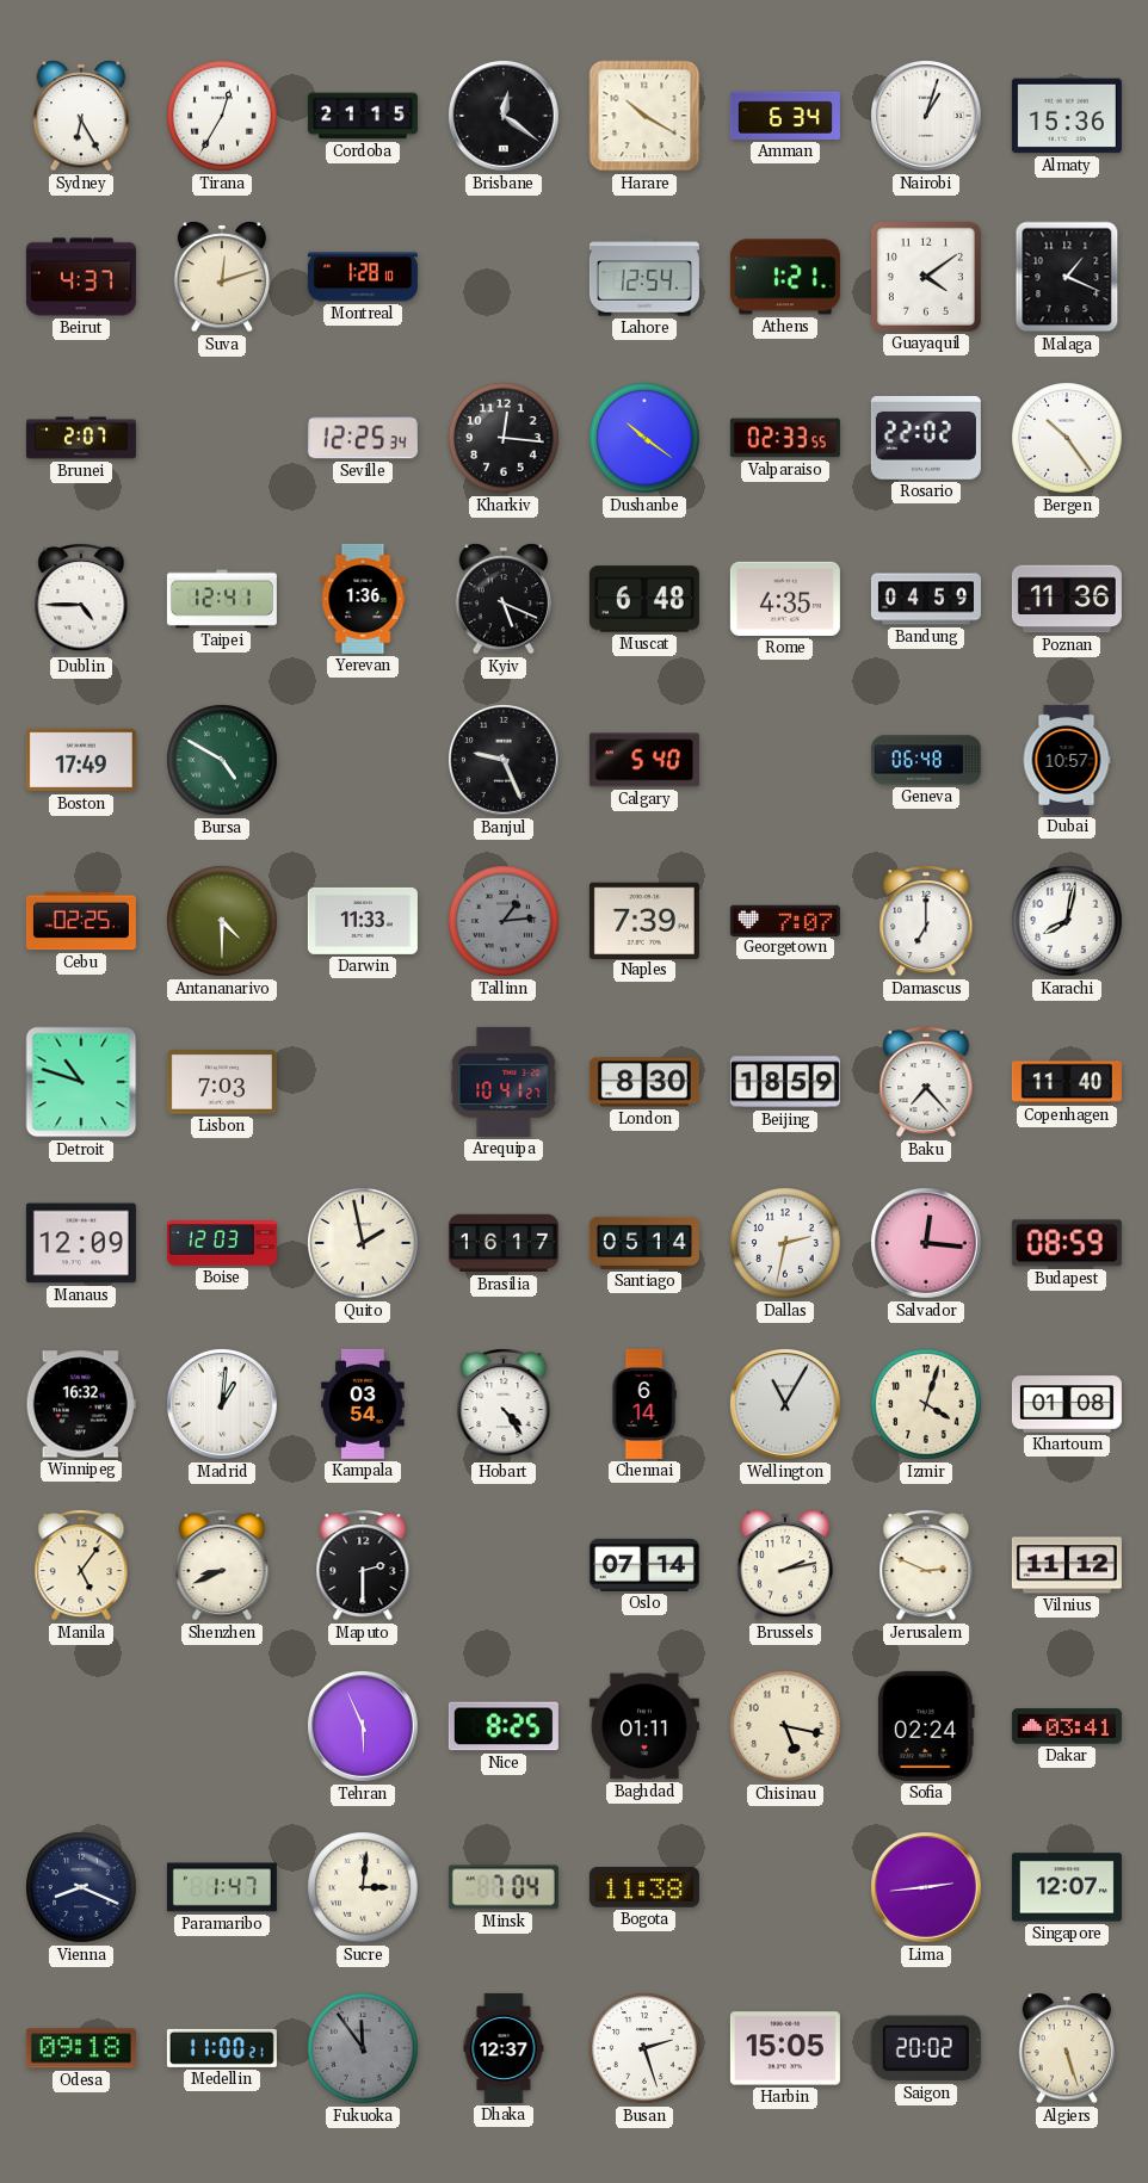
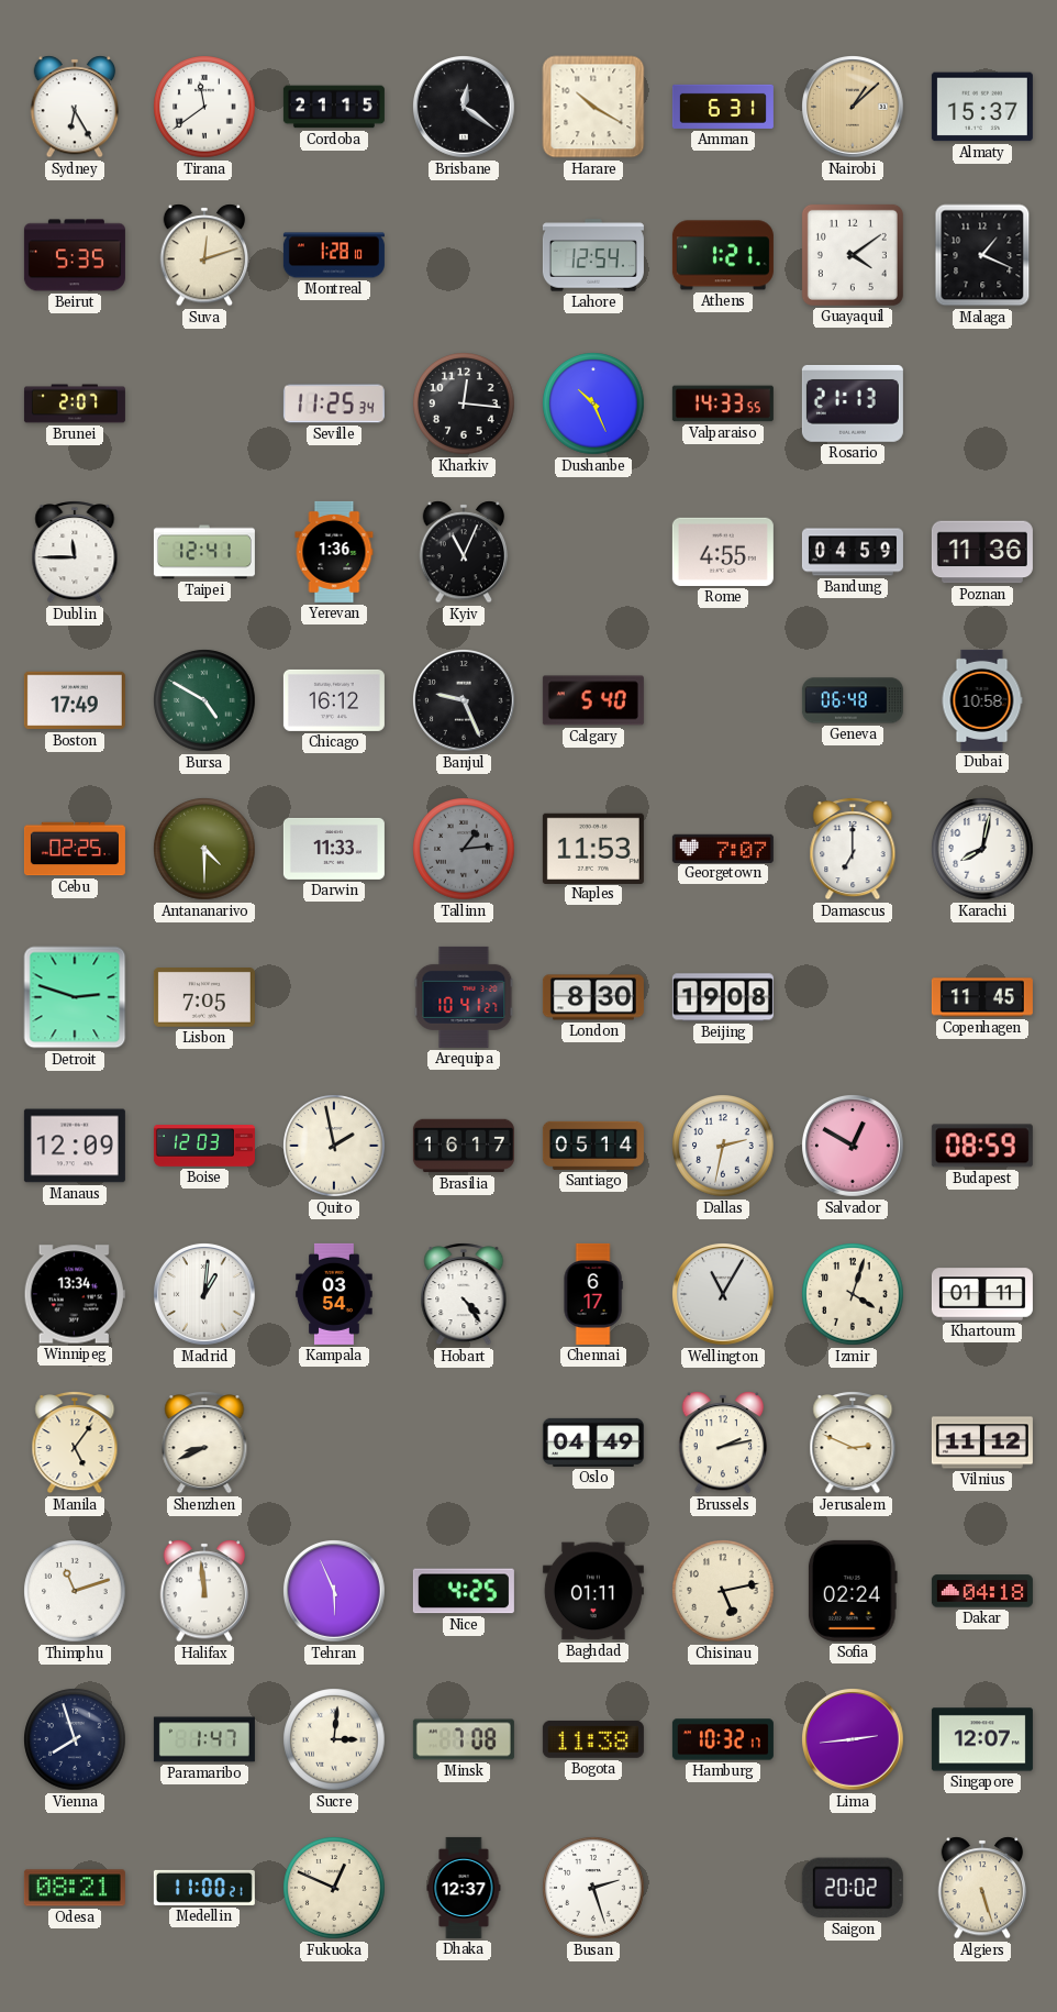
Tirana: 12:35 -> 11:39
Amman: 6:34 -> 6:31
Nairobi: 1:03 -> 1:08
Nairobi dial: white -> champagne
Almaty: 15:36 -> 15:37
Beirut: 4:37 -> 5:35
Seville: 12:25 -> 11:25
Dushanbe: 10:21 -> 10:26
Valparaiso: 02:33 -> 14:33
Rosario: 22:02 -> 21:13
Bergen: 10:24 -> none
Dublin: 4:45 -> 11:45
Kyiv: 5:19 -> 11:04
Muscat: 6:48 -> none
Rome: 4:35 -> 4:55
Chicago: none -> 16:12
Dubai: 10:57 -> 10:58
Naples: 7:39 -> 11:53
Detroit: 10:48 -> 2:48
Lisbon: 7:03 -> 7:05
Beijing: 18:59 -> 19:08
Baku: 7:23 -> none
Copenhagen: 11:40 -> 11:45
Salvador: 12:16 -> 12:50
Winnipeg: 16:32 -> 13:34
Chennai: 6:14 -> 6:17
Khartoum: 01:08 -> 01:11
Maputo: 2:30 -> none
Oslo: 07:14 -> 04:49
Thimphu: none -> 11:12
Halifax: none -> 11:59
Nice: 8:25 -> 4:25
Chisinau: 5:17 -> 5:13
Dakar: 03:41 -> 04:18
Vienna: 8:19 -> 7:57
Minsk: 7:04 -> 7:08
Hamburg: none -> 10:32
Odesa: 09:18 -> 08:21
Fukuoka: 11:54 -> 12:49
Fukuoka dial: grey -> cream
Harbin: 15:05 -> none
